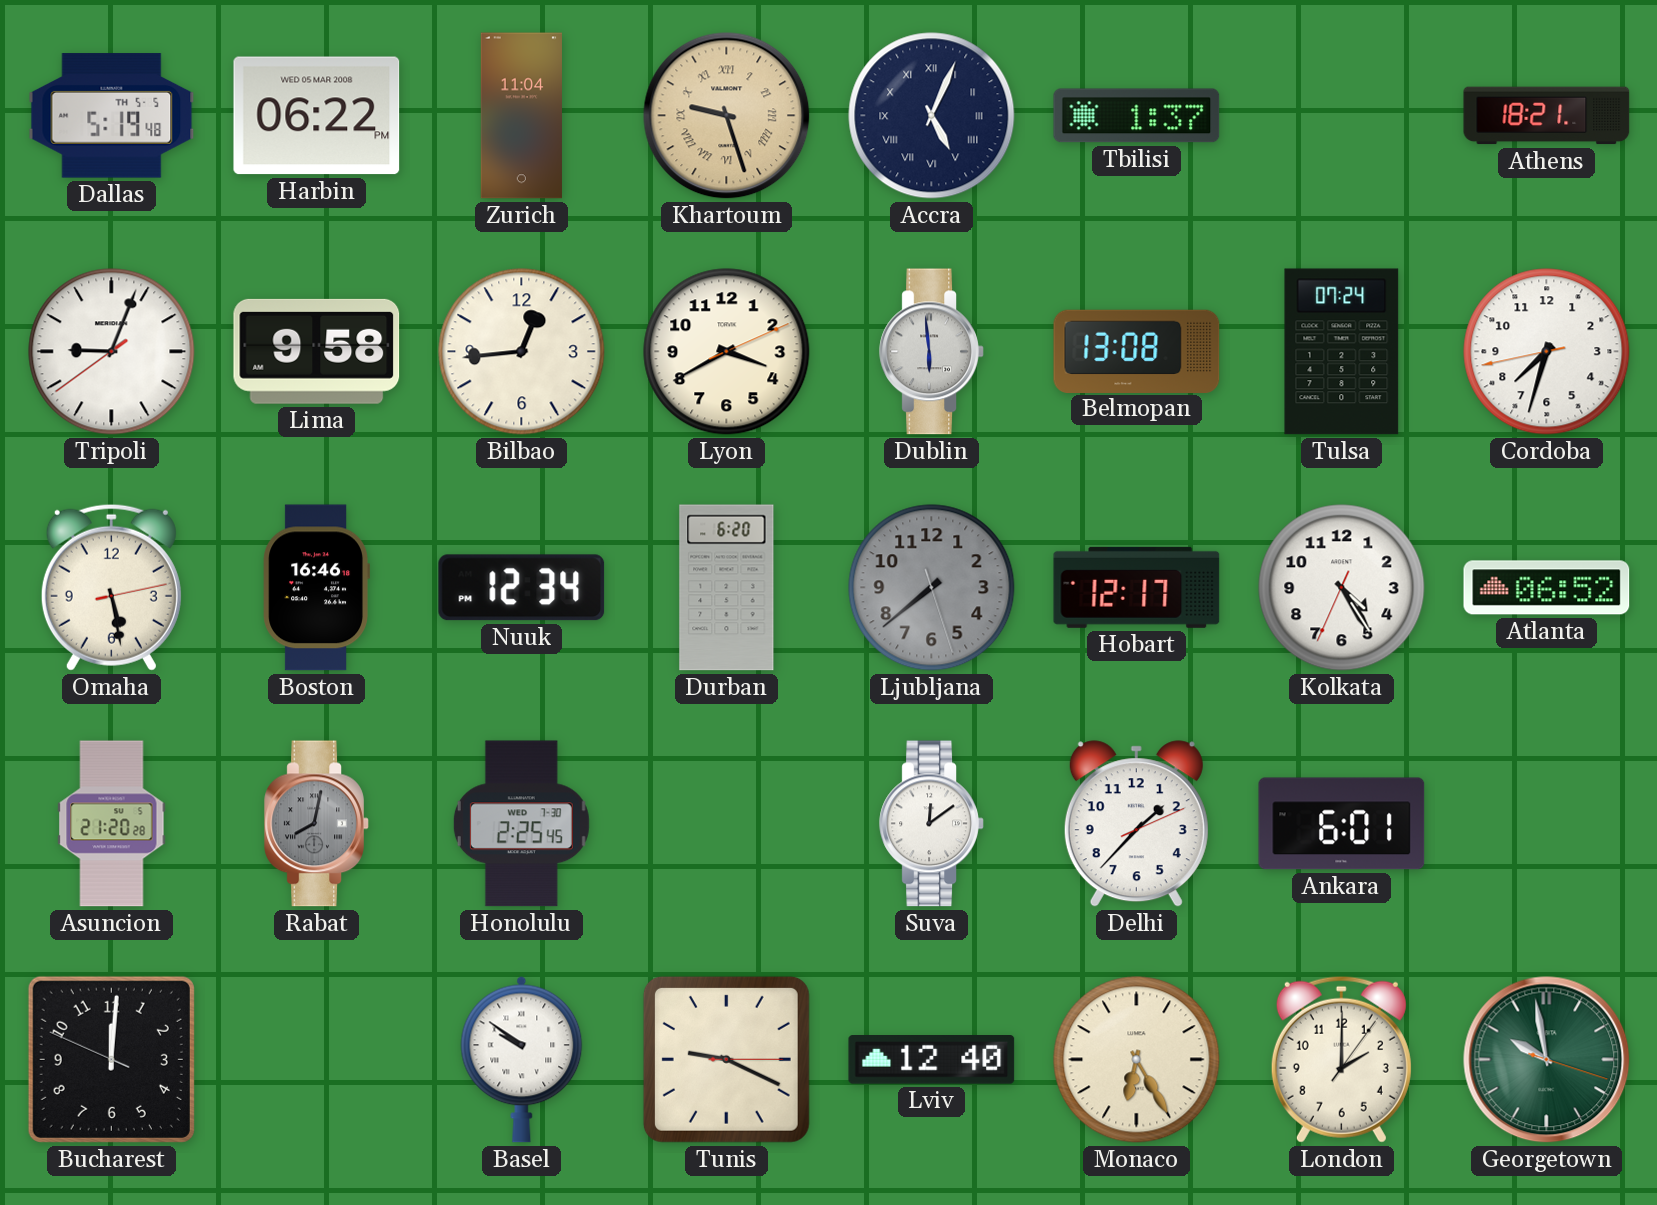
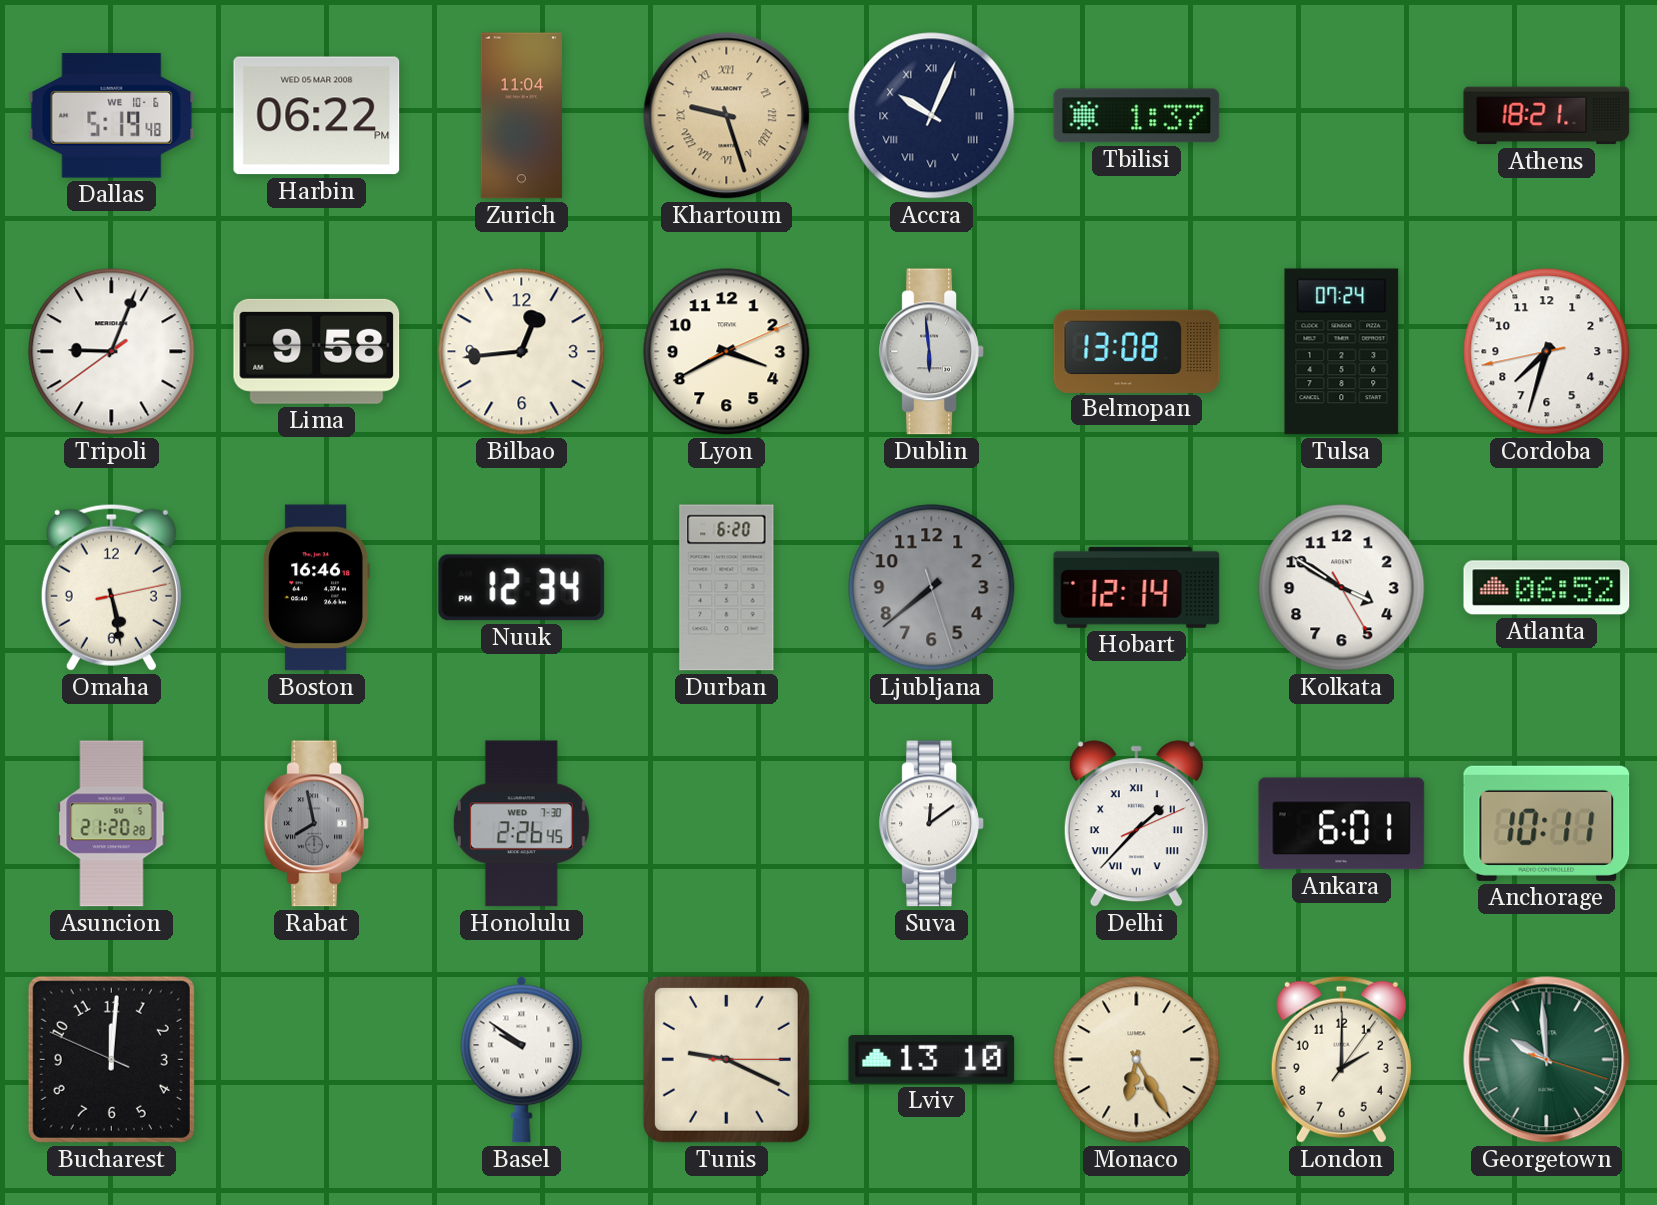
Dallas date: TH 5-5 -> WE 10-6
Accra: 5:04 -> 10:04
Hobart: 12:17 -> 12:14
Kolkata: 4:24 -> 3:50
Rabat: 8:02 -> 7:58
Honolulu: 2:25 -> 2:26
Delhi numerals: Arabic -> Roman
Anchorage: none -> 10:11
Lviv: 12:40 -> 13:10
Georgetown: 9:58 -> 9:59
